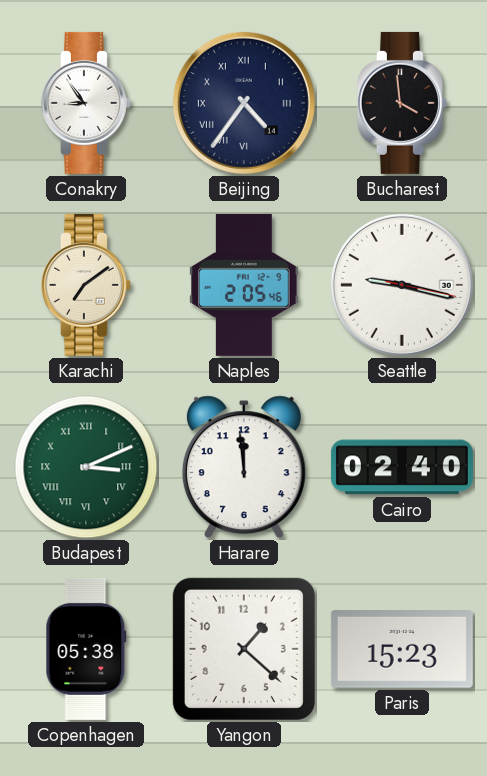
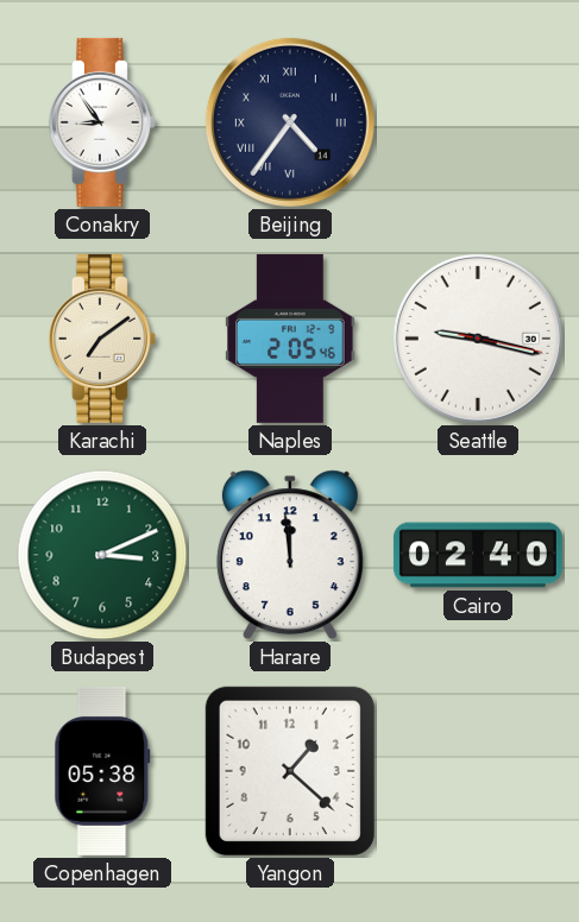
Bucharest: 3:59 -> none
Budapest numerals: Roman -> Arabic
Paris: 15:23 -> none
